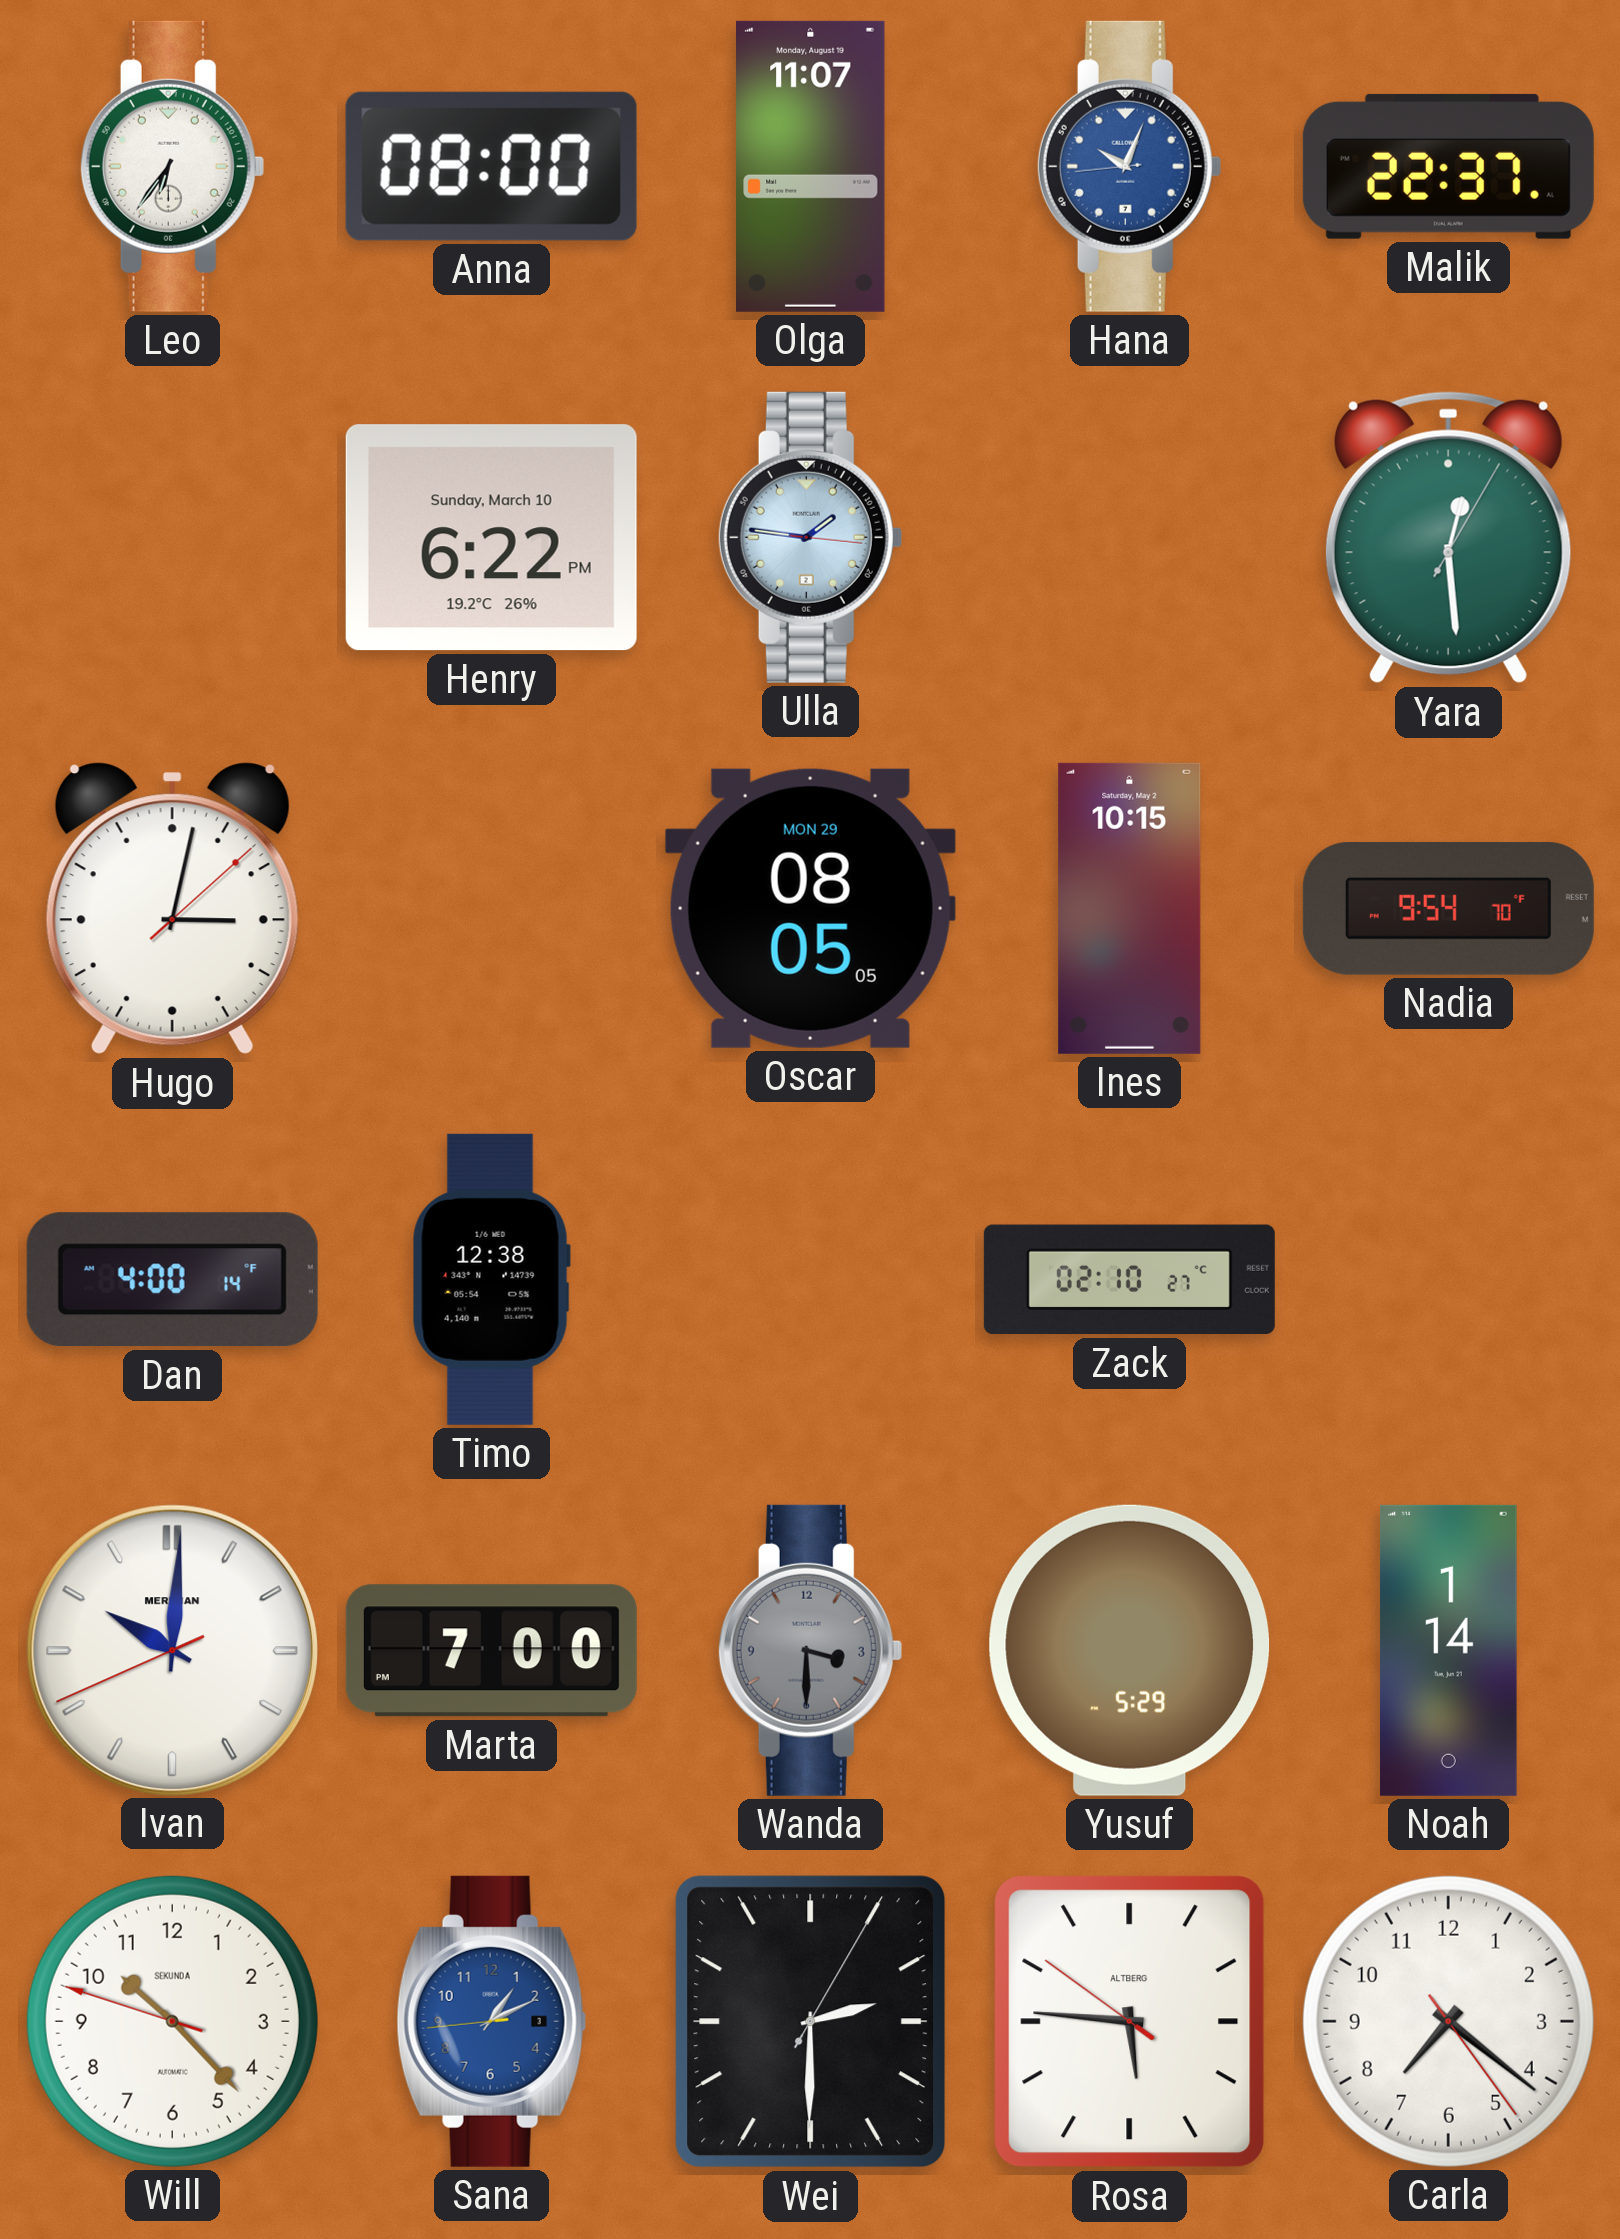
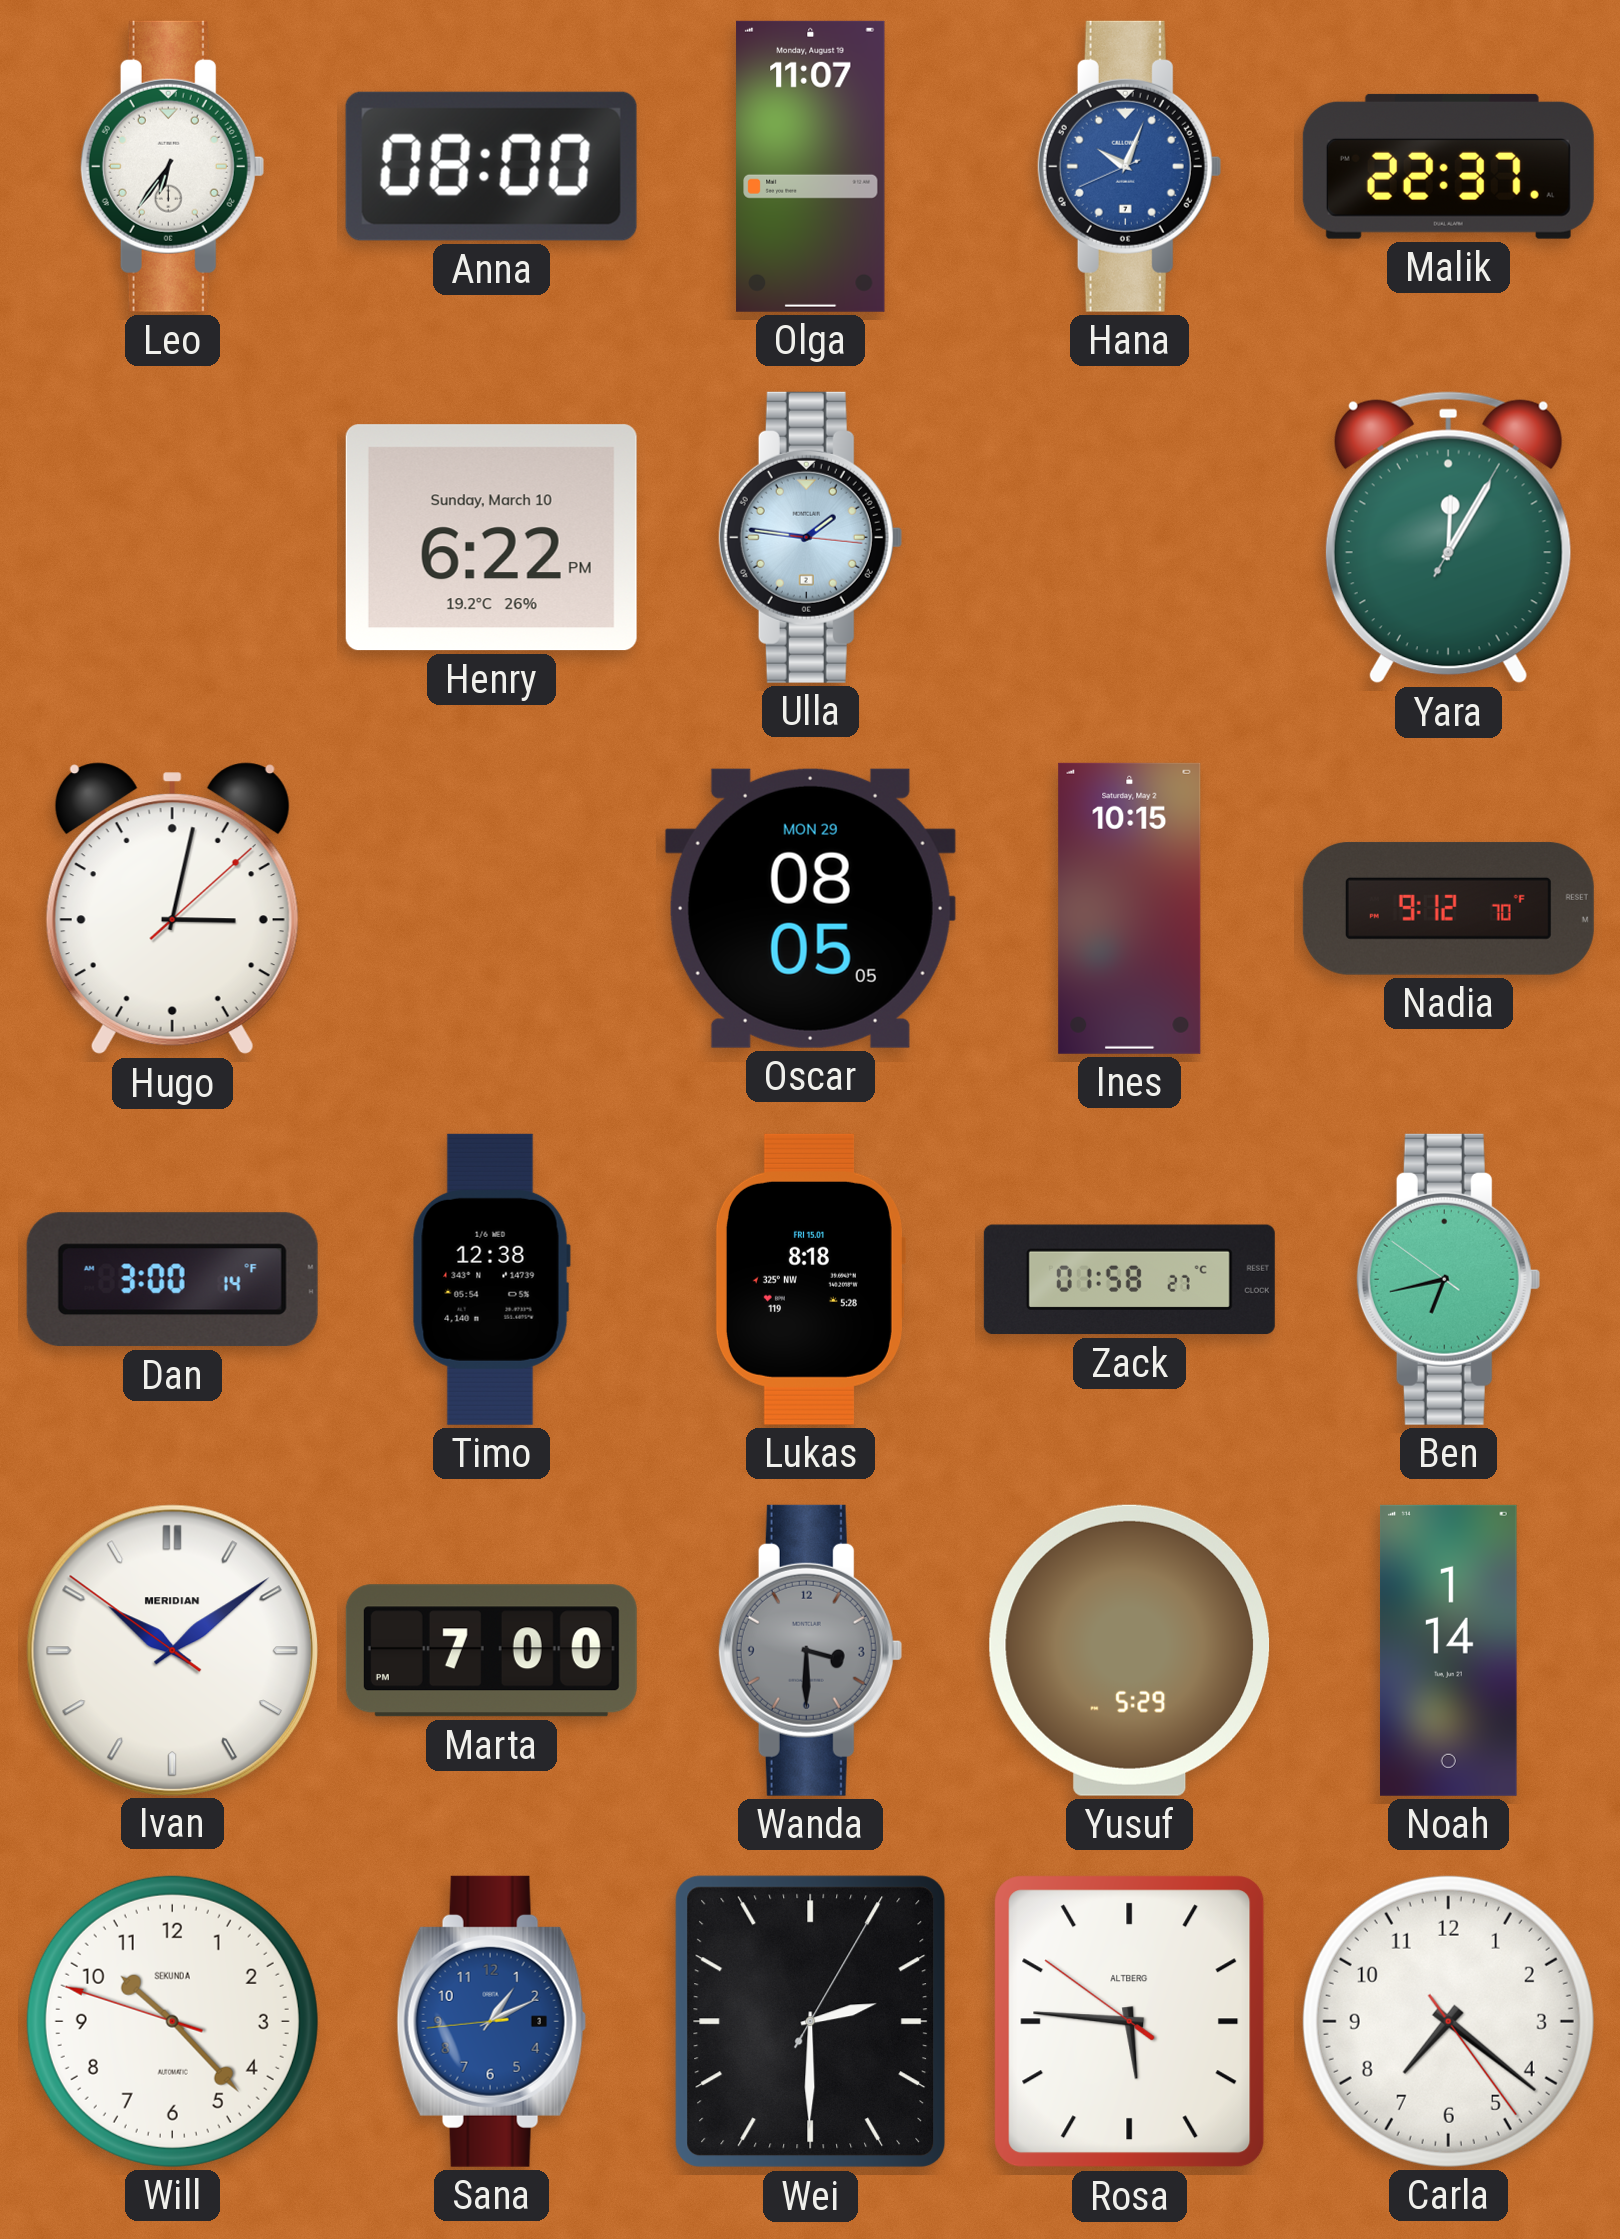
Hana: 10:03:44 -> 10:03:41
Yara: 12:29 -> 12:05
Nadia: 9:54 -> 9:12
Dan: 4:00 -> 3:00
Lukas: none -> 8:18
Zack: 02:10 -> 01:58
Ben: none -> 6:42
Ivan: 10:00 -> 10:08
